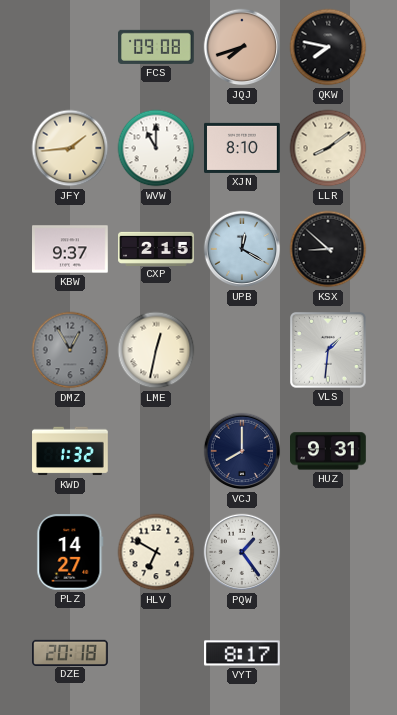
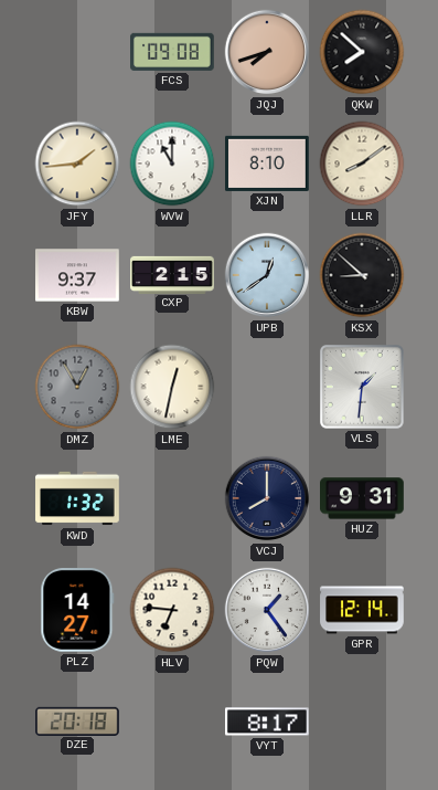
QKW: 7:47 -> 7:52
UPB: 12:20 -> 12:39
HLV: 6:50 -> 6:46
GPR: none -> 12:14
